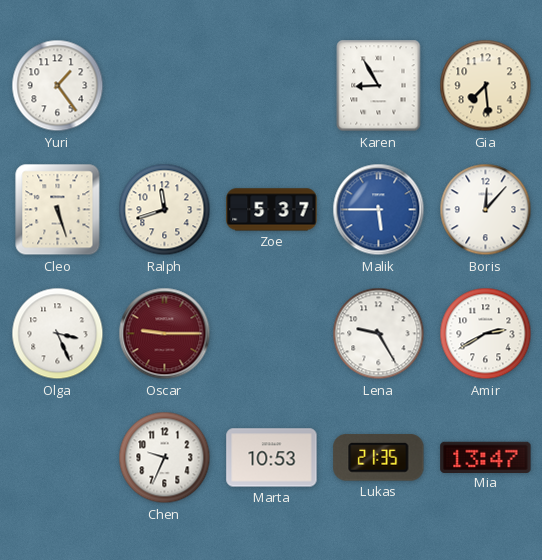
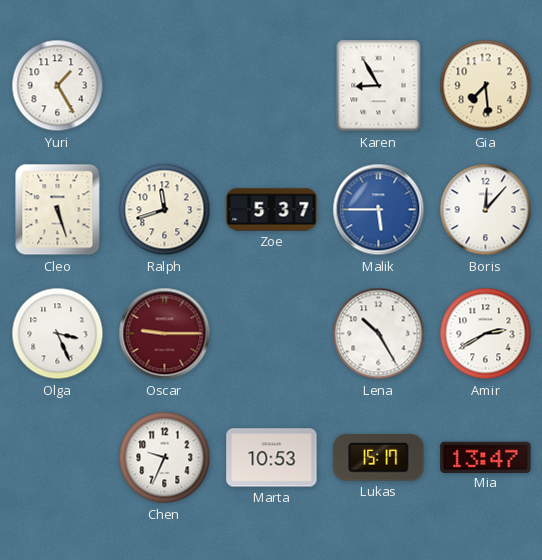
Yuri: 1:24 -> 1:25
Lena: 9:25 -> 10:25
Lukas: 21:35 -> 15:17
